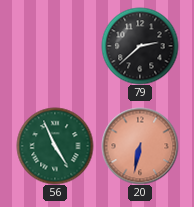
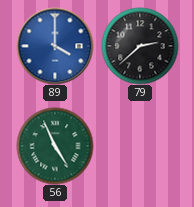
89: none -> 4:00
20: 6:32 -> none
